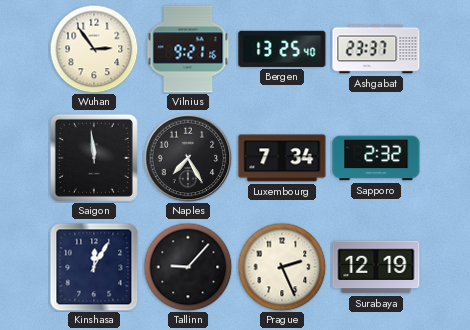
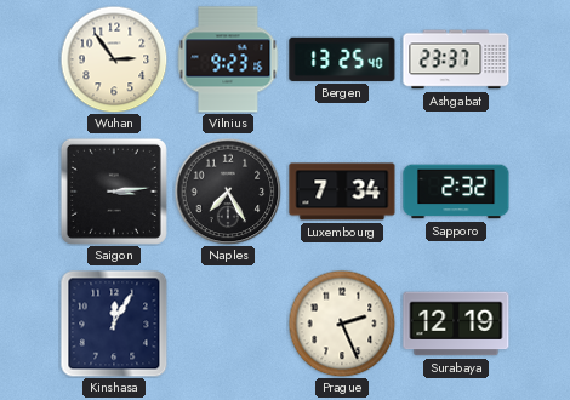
Vilnius: 9:21 -> 9:23
Saigon: 11:59 -> 3:14
Tallinn: 9:07 -> none
